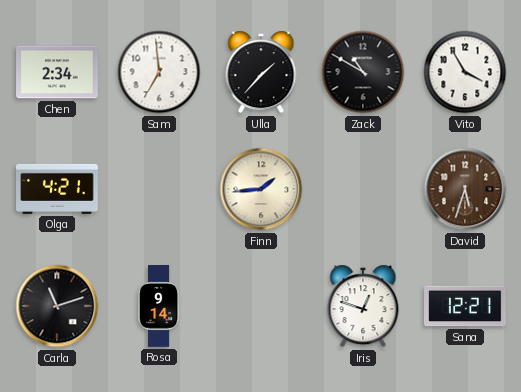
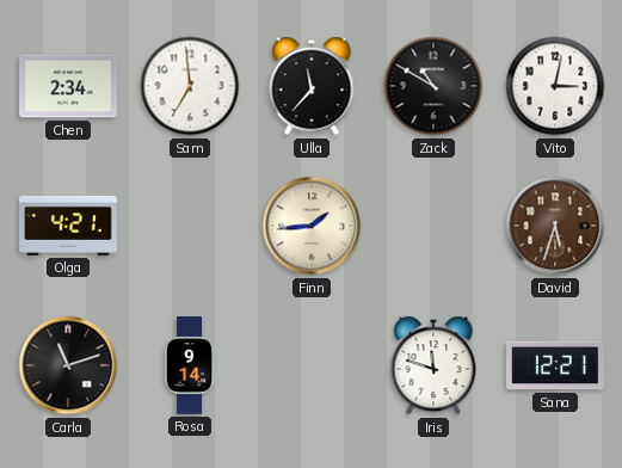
Ulla: 1:37 -> 11:37
Vito: 3:55 -> 3:02
Iris: 12:48 -> 11:48
